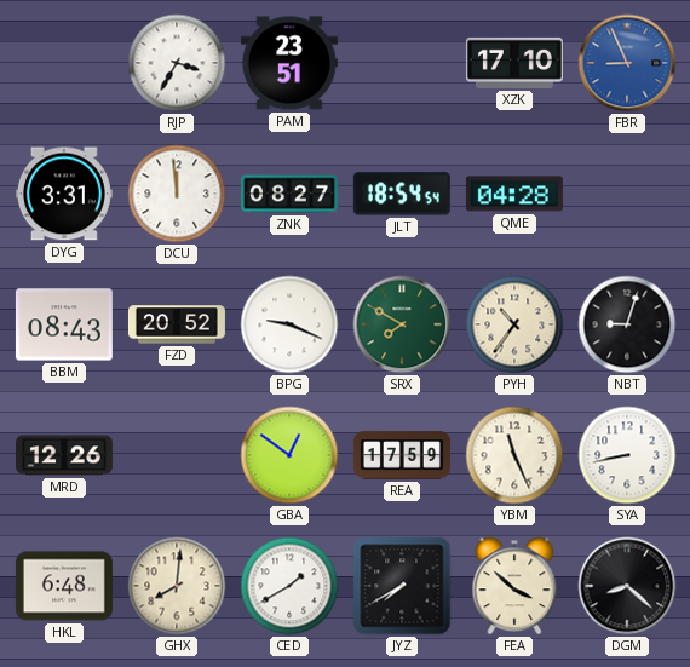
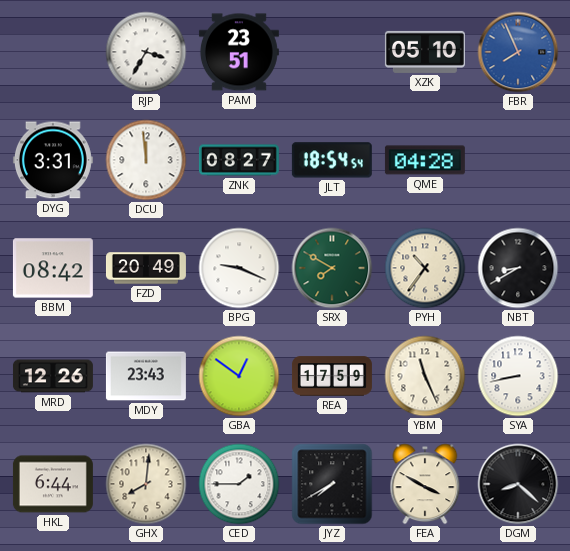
XZK: 17:10 -> 05:10
FBR: 8:56 -> 7:56
BBM: 08:43 -> 08:42
FZD: 20:52 -> 20:49
NBT: 9:03 -> 8:40
MDY: none -> 23:43
HKL: 6:48 -> 6:44
CED: 1:40 -> 1:45
FEA: 3:52 -> 3:50
